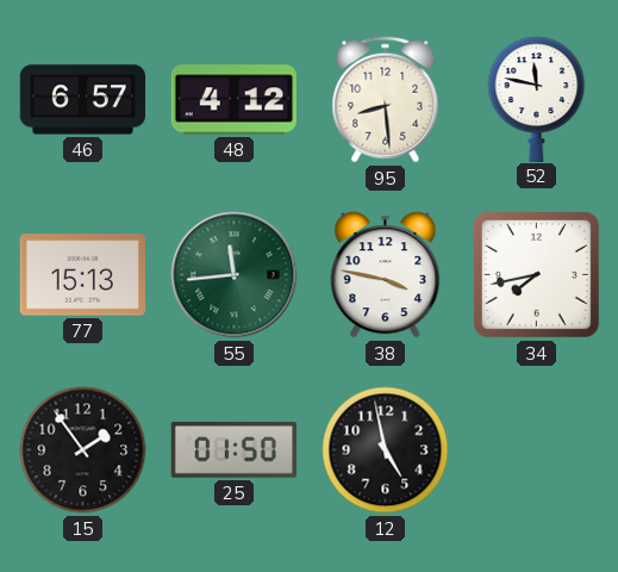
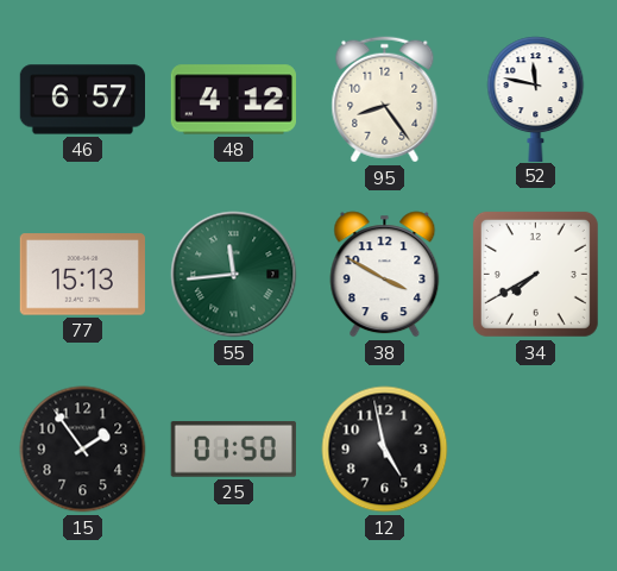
95: 8:29 -> 8:24
38: 3:47 -> 3:50
34: 7:43 -> 7:40
